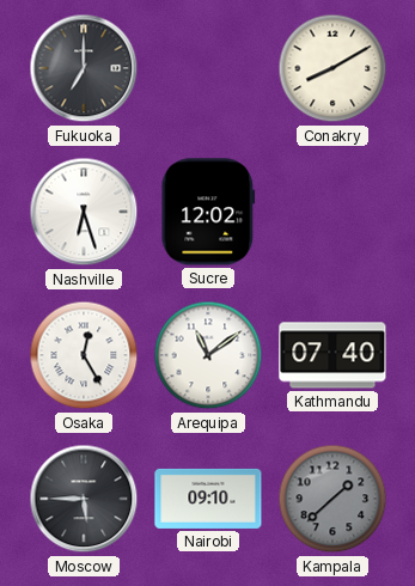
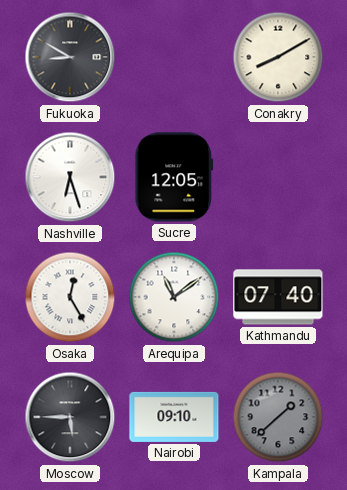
Fukuoka: 7:00 -> 8:50
Sucre: 12:02 -> 12:05
